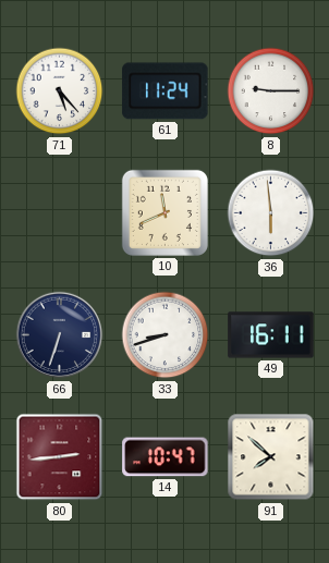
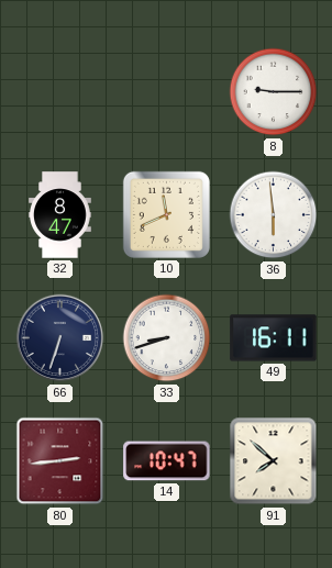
71: 5:23 -> none
61: 11:24 -> none
32: none -> 8:47
